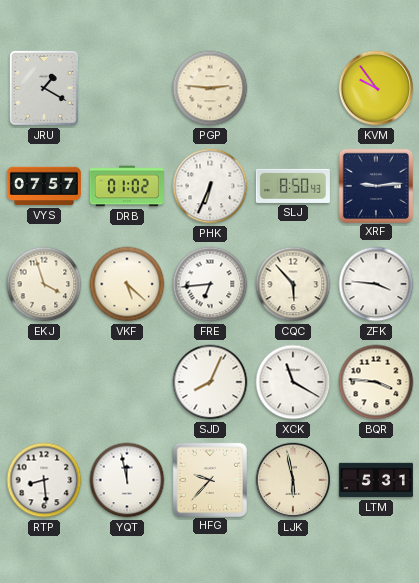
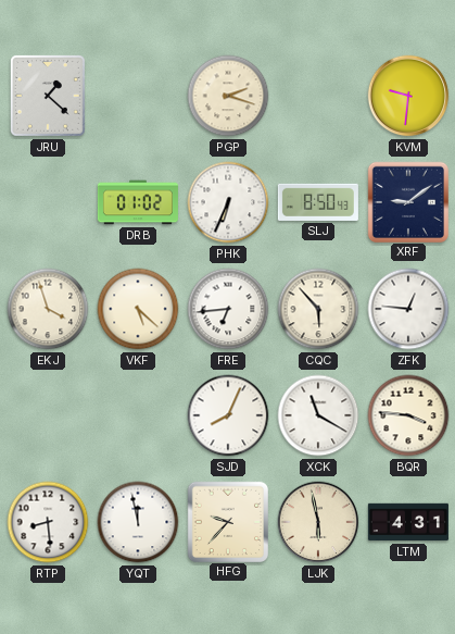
JRU: 1:20 -> 1:22
PGP: 2:46 -> 2:18
KVM: 9:54 -> 9:31
VYS: 07:57 -> none
XRF: 9:14 -> 9:09
ZFK: 3:46 -> 12:46
LTM: 5:31 -> 4:31
